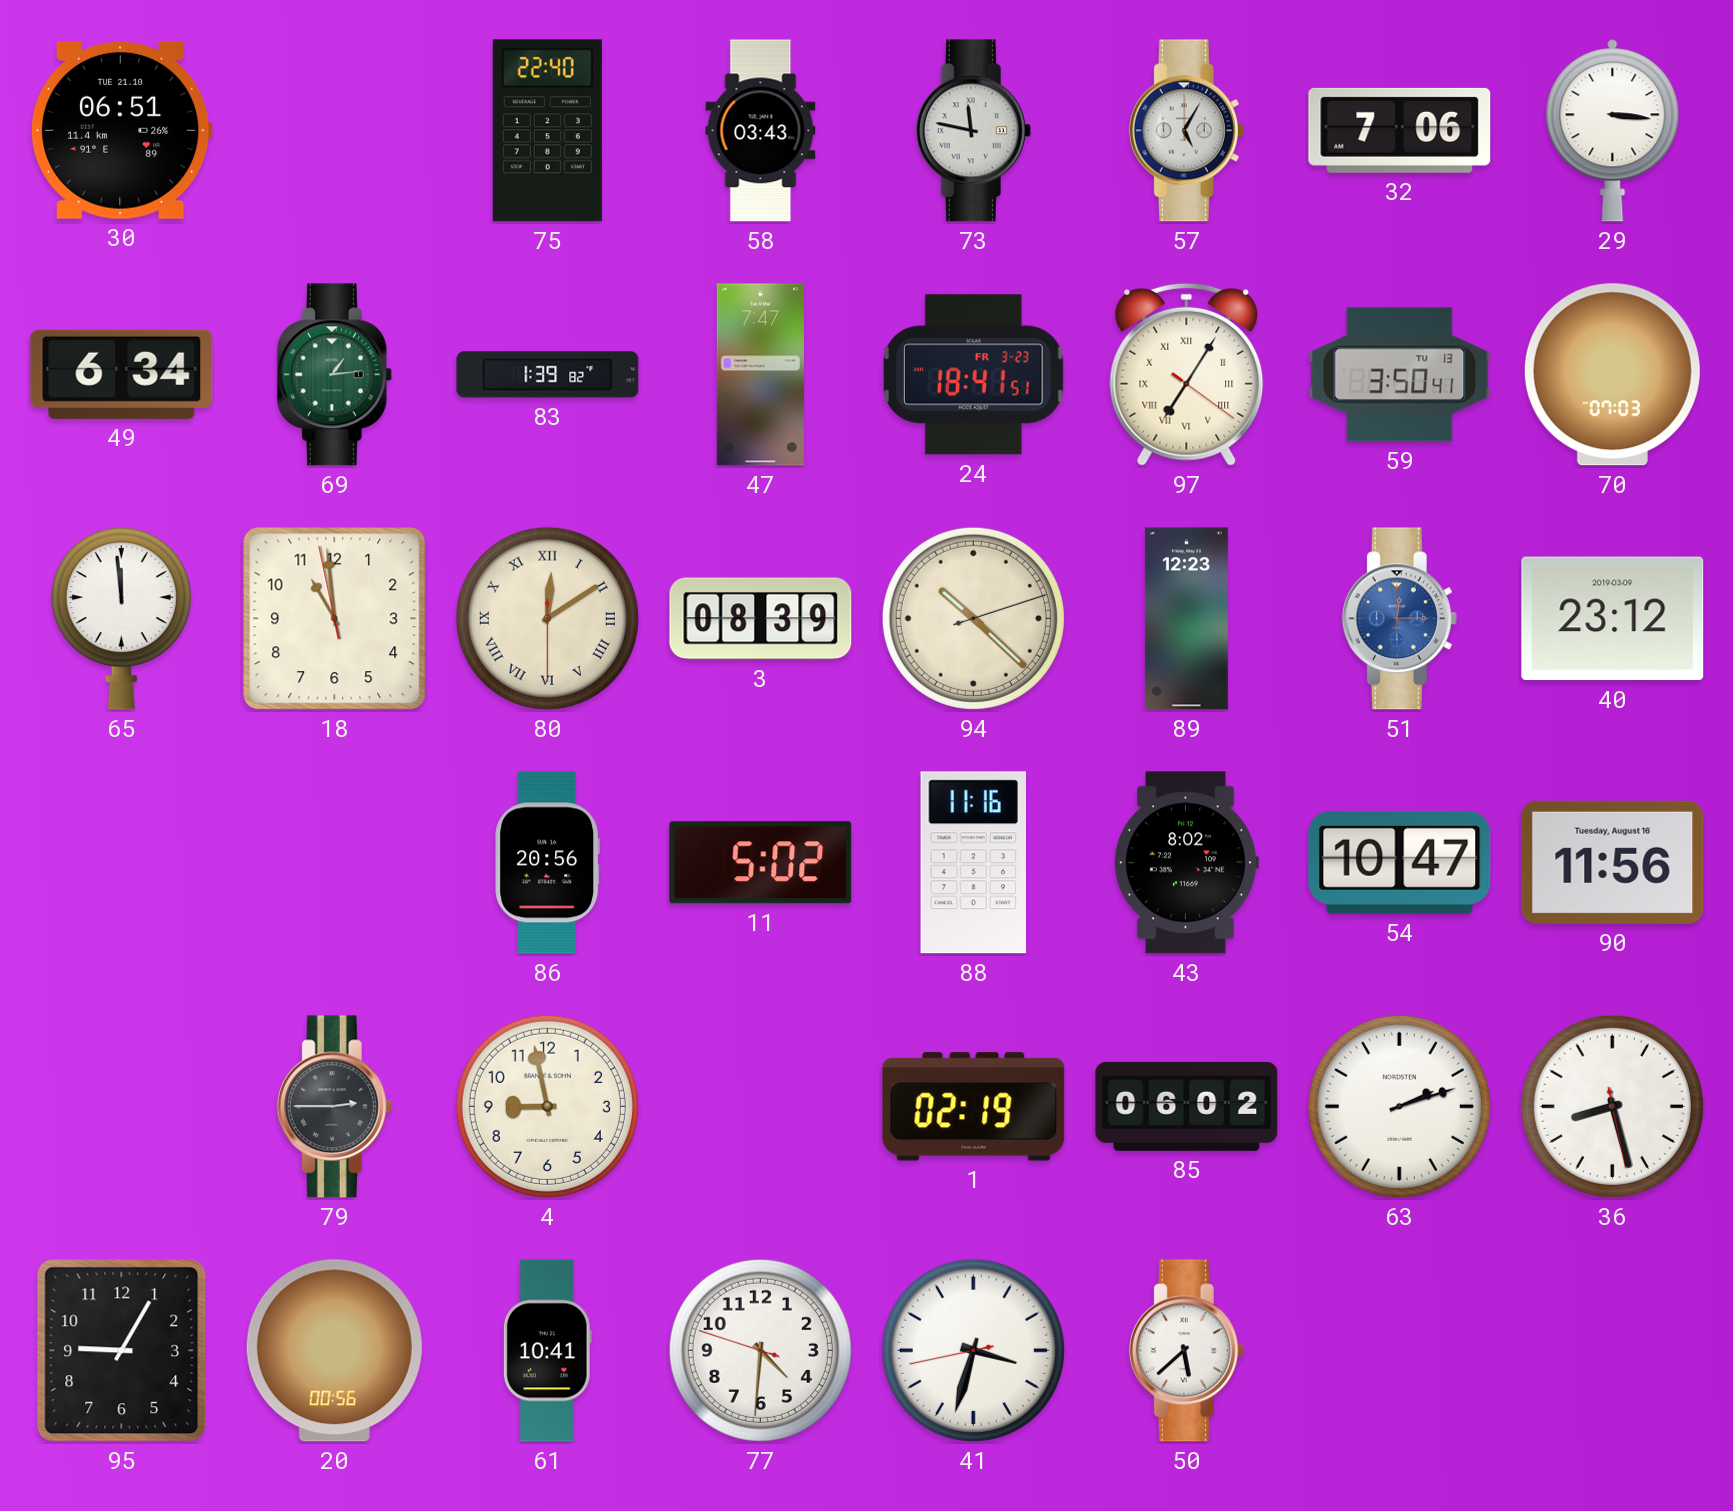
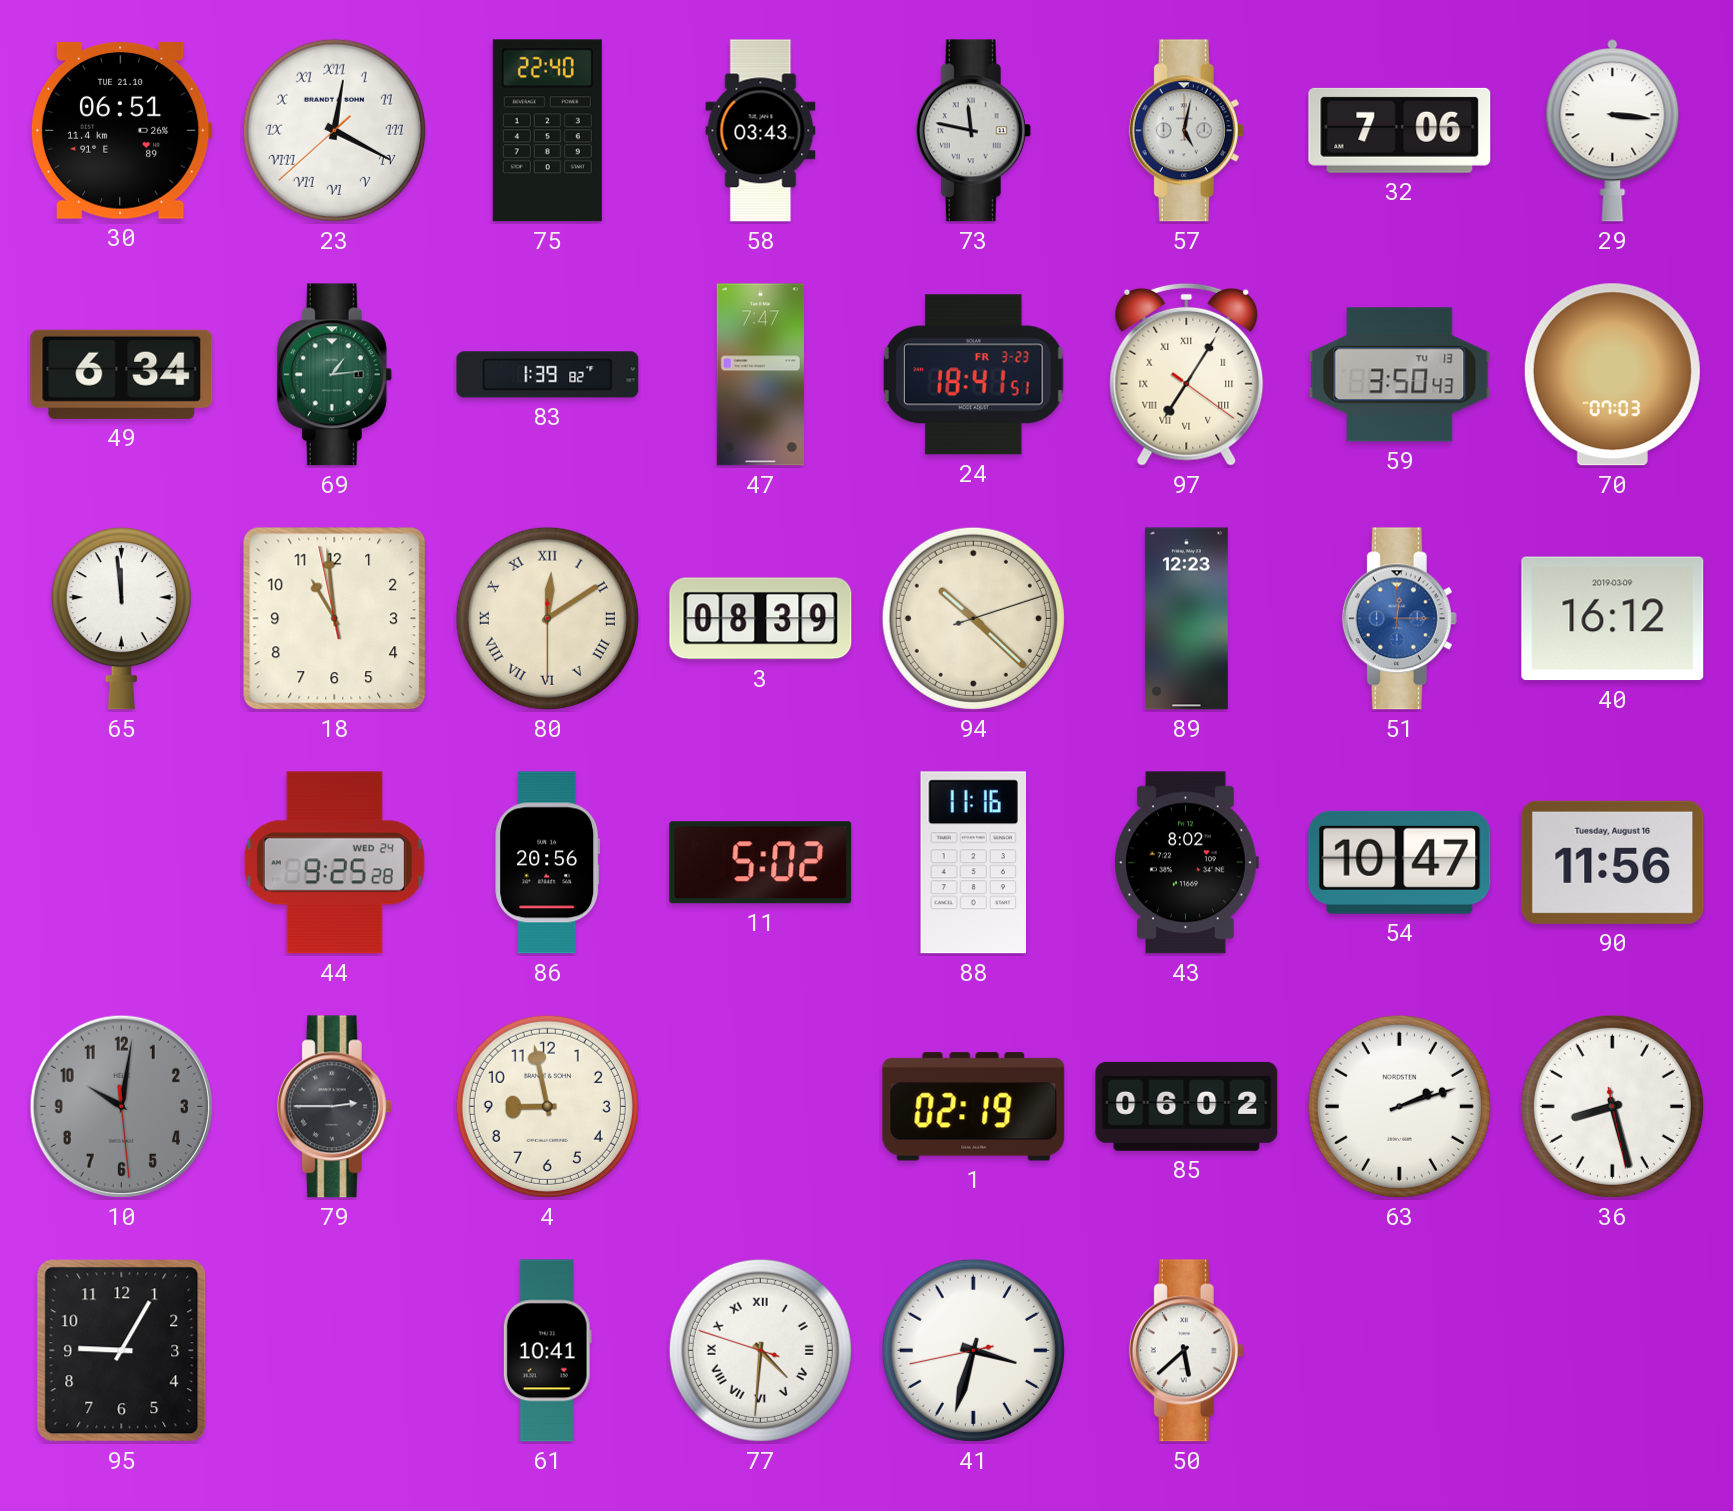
23: none -> 12:19
57: 5:05 -> 5:02
59: 3:50:41 -> 3:50:43
40: 23:12 -> 16:12
44: none -> 9:25
10: none -> 10:01
20: 00:56 -> none
77 numerals: Arabic -> Roman
